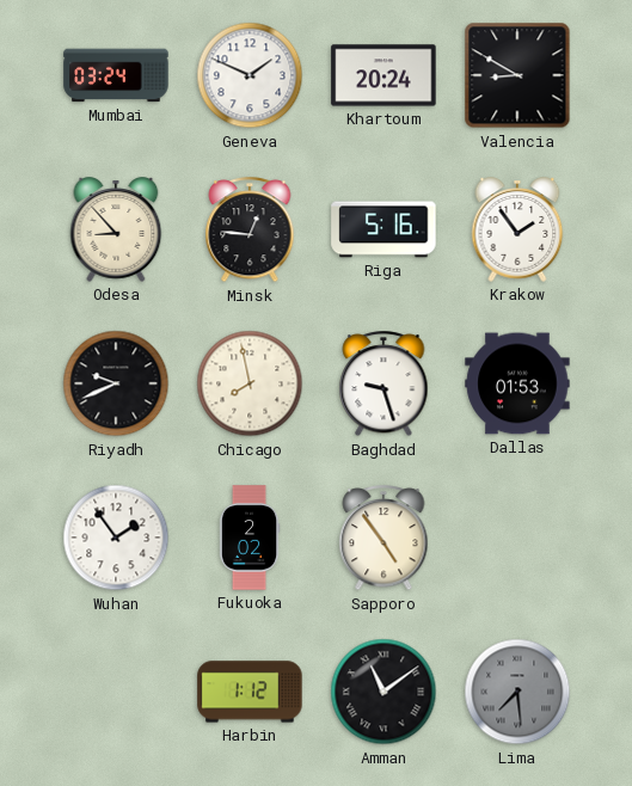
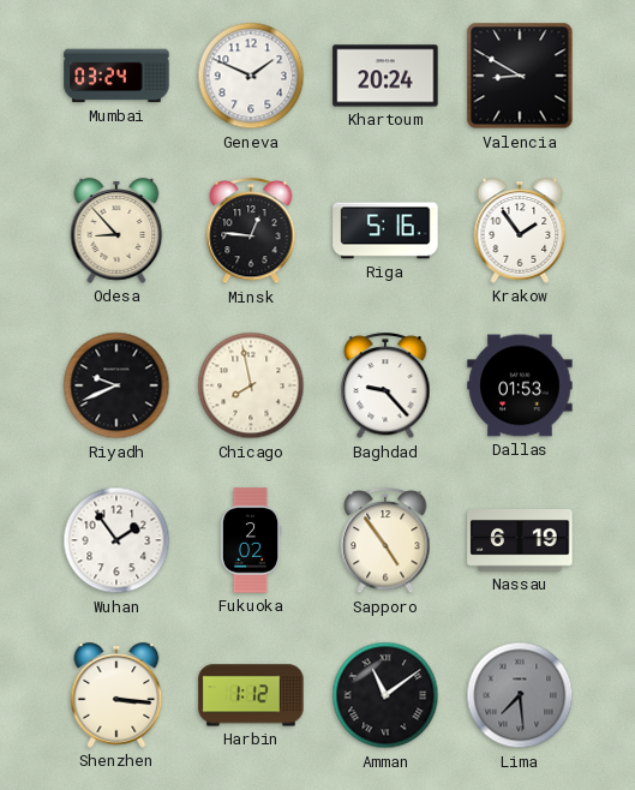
Baghdad: 9:27 -> 9:23
Nassau: none -> 6:19
Shenzhen: none -> 3:16
